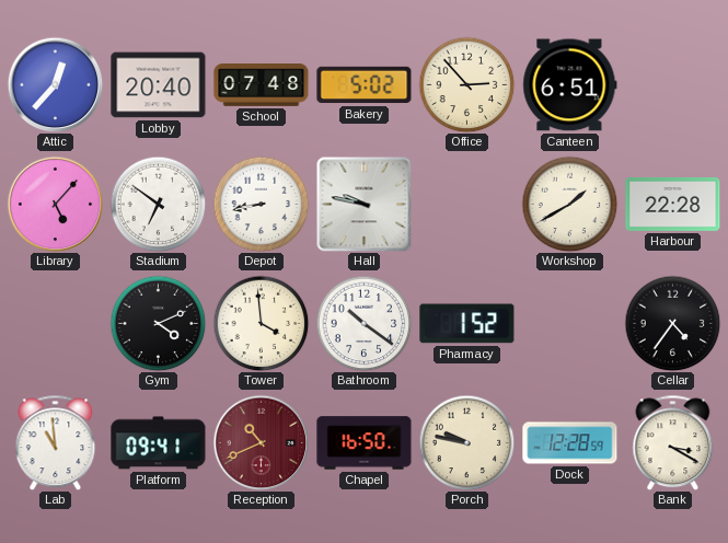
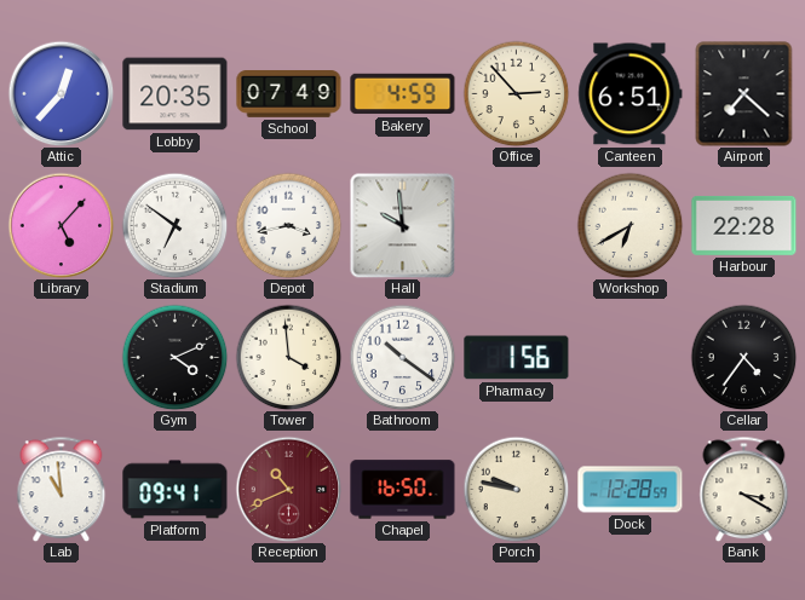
Lobby: 20:40 -> 20:35
School: 07:48 -> 07:49
Bakery: 5:02 -> 4:59
Airport: none -> 7:22
Depot: 8:43 -> 3:43
Hall: 9:47 -> 9:59
Workshop: 1:40 -> 6:40
Pharmacy: 1:52 -> 1:56
